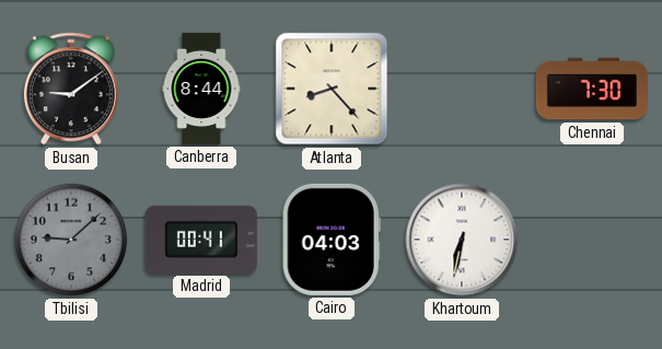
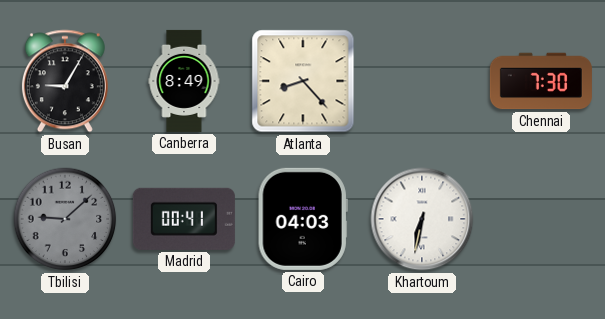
Busan: 9:09 -> 9:05
Canberra: 8:44 -> 8:49
